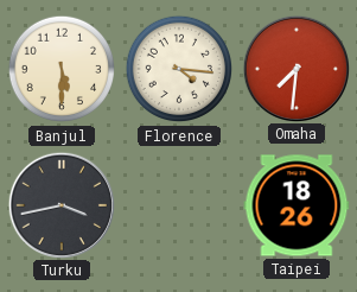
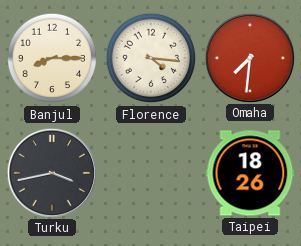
Banjul: 5:30 -> 8:15
